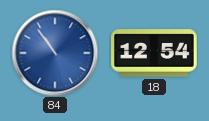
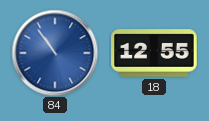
18: 12:54 -> 12:55
